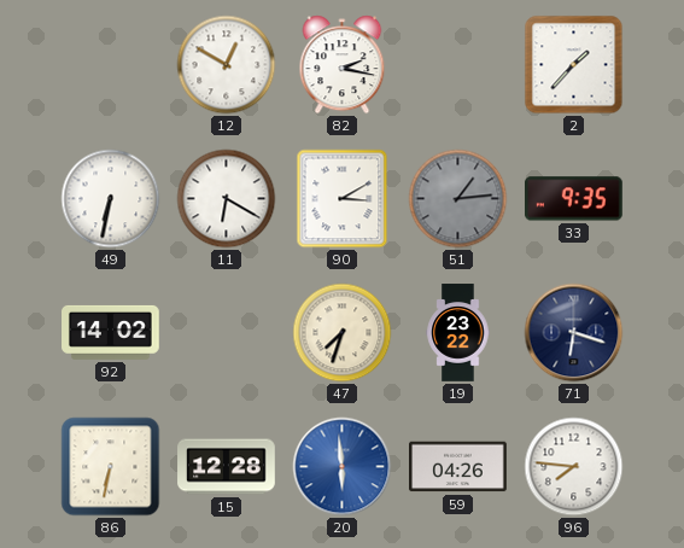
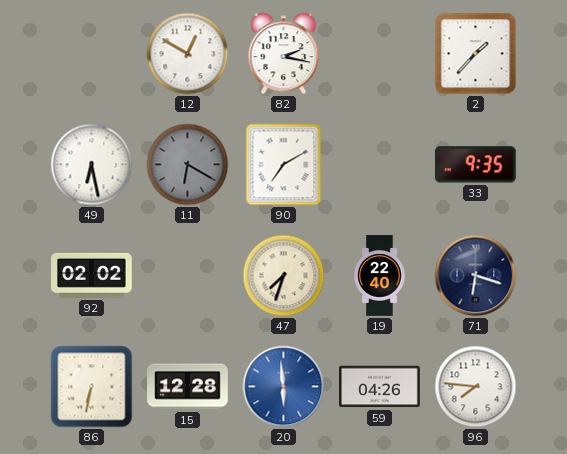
49: 6:32 -> 6:28
11 dial: white -> grey
90: 3:10 -> 7:10
51: 1:14 -> none
92: 14:02 -> 02:02
19: 23:22 -> 22:40
